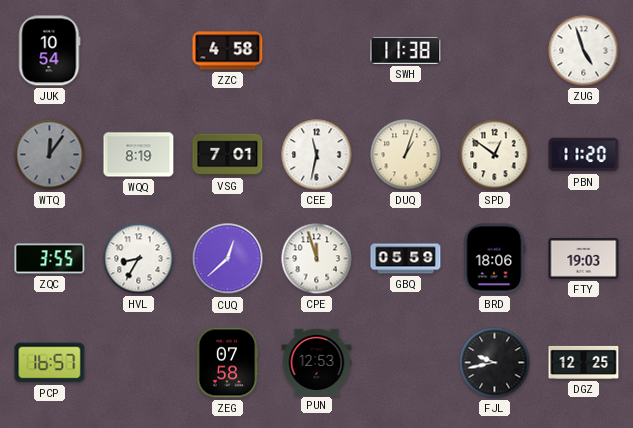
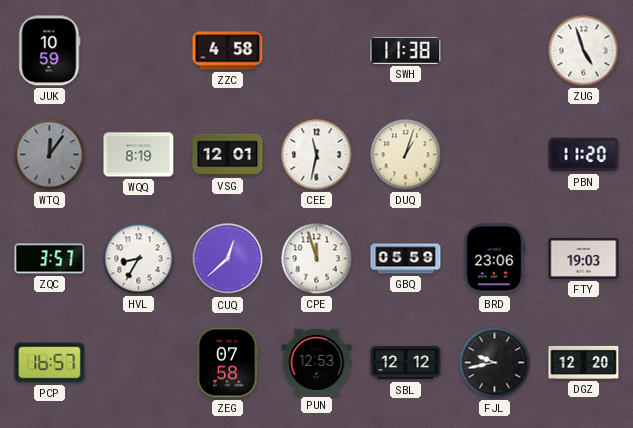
JUK: 10:54 -> 10:59
VSG: 7:01 -> 12:01
SPD: 12:51 -> none
ZQC: 3:55 -> 3:57
BRD: 18:06 -> 23:06
SBL: none -> 12:12
DGZ: 12:25 -> 12:20
